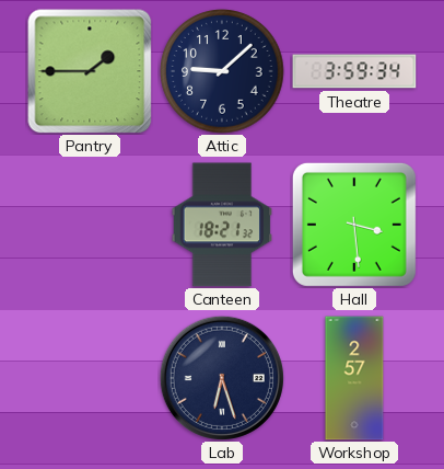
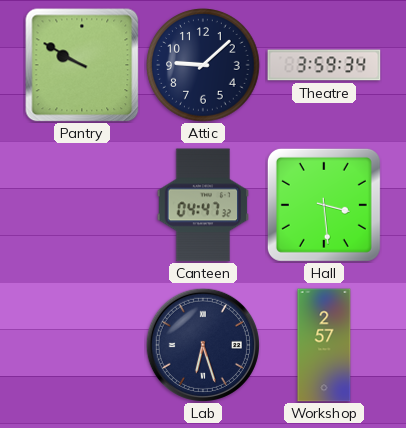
Pantry: 1:45 -> 9:50
Canteen: 18:21 -> 04:47
